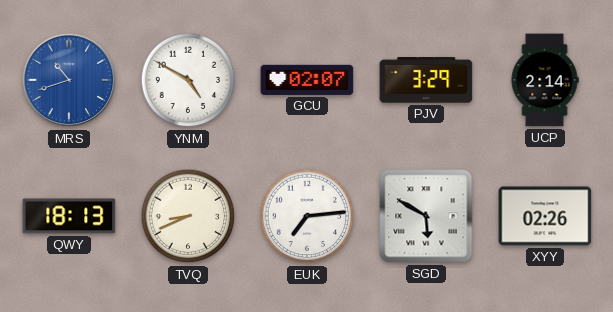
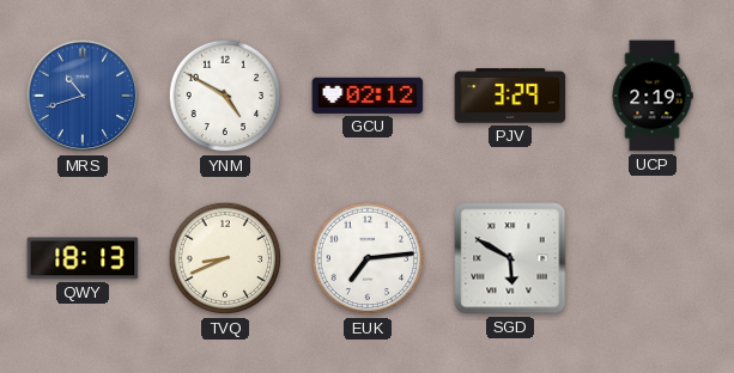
GCU: 02:07 -> 02:12
UCP: 2:14 -> 2:19
XYY: 02:26 -> none
